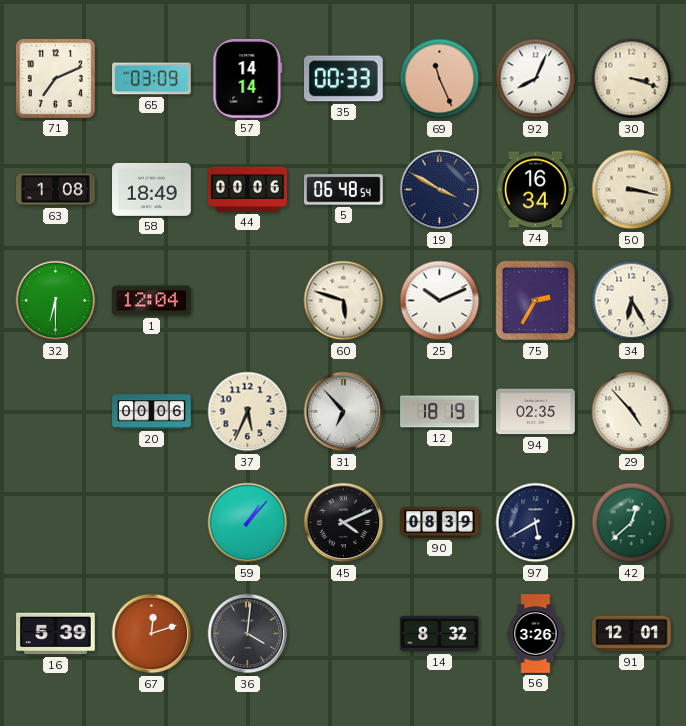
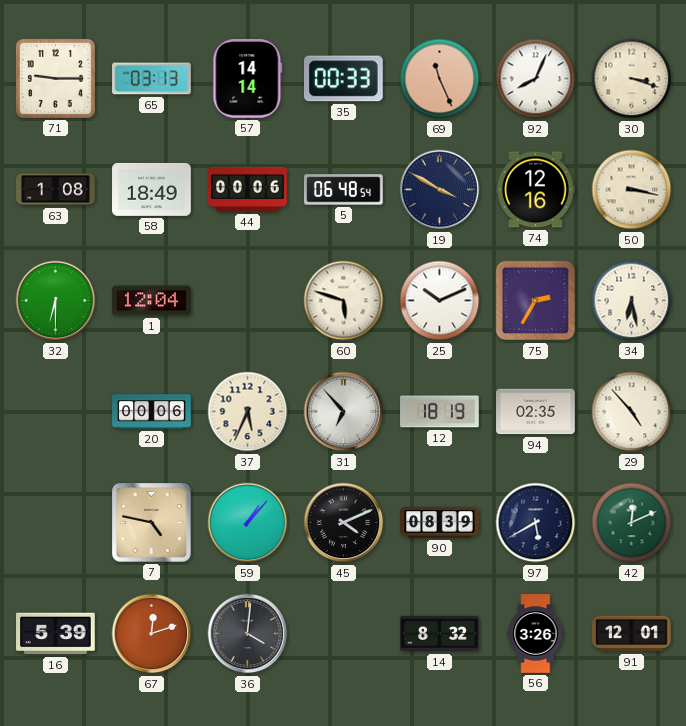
71: 7:11 -> 9:15
65: 03:09 -> 03:13
74: 16:34 -> 12:16
34: 6:25 -> 6:28
7: none -> 4:47
42: 12:38 -> 12:11
